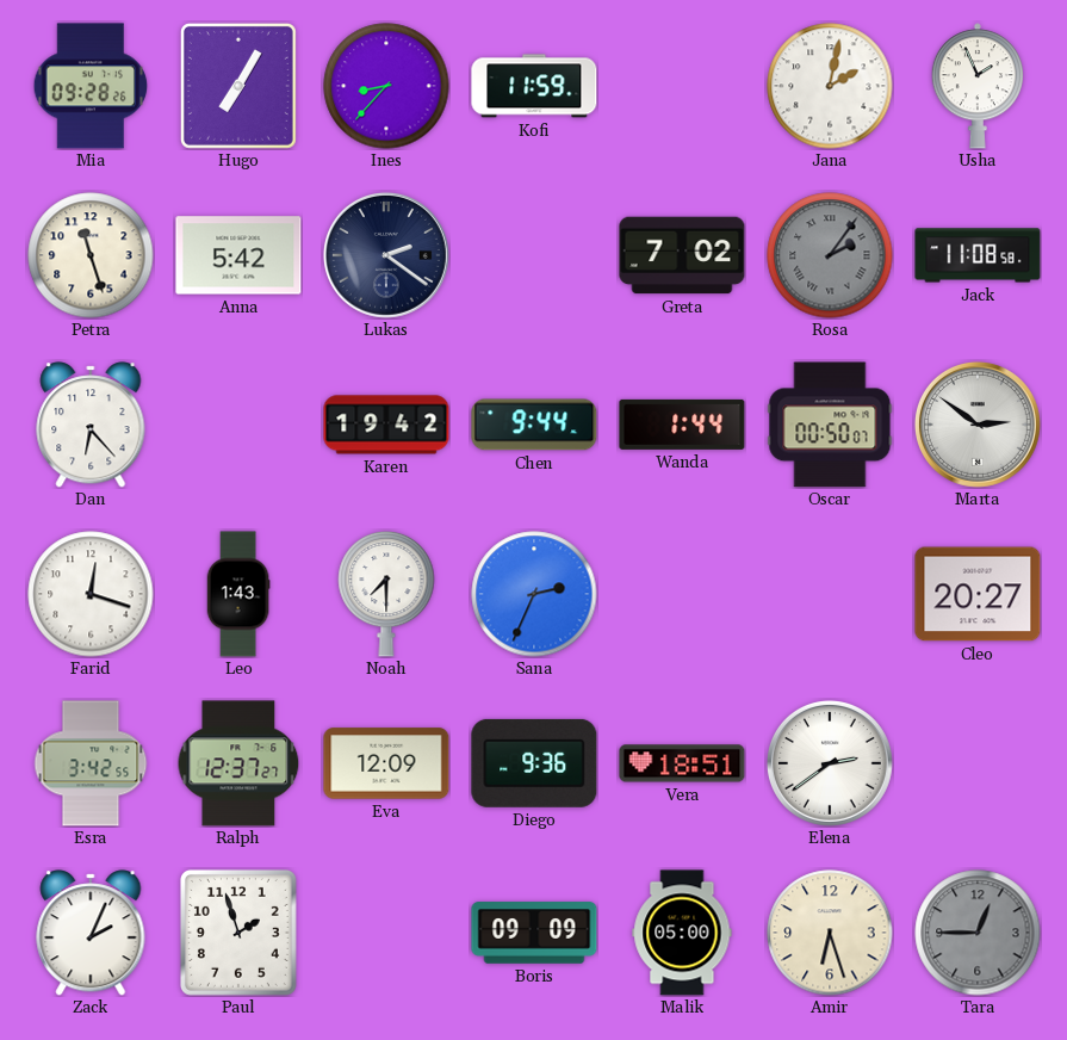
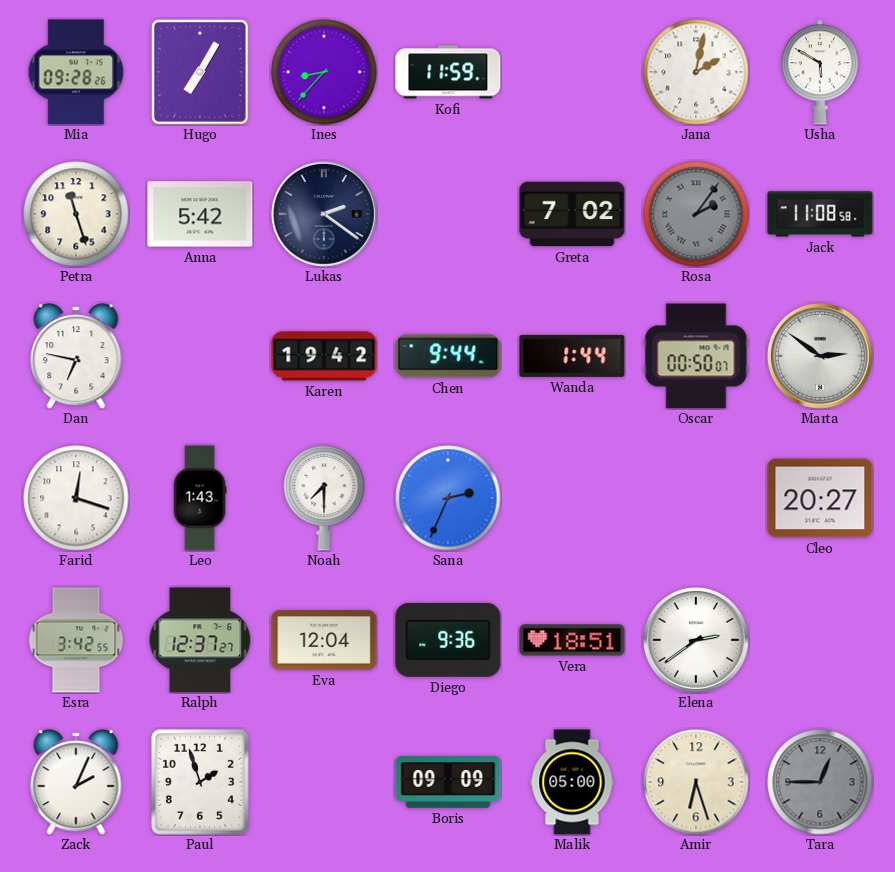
Usha: 1:56 -> 5:50
Dan: 6:23 -> 6:47
Eva: 12:09 -> 12:04
